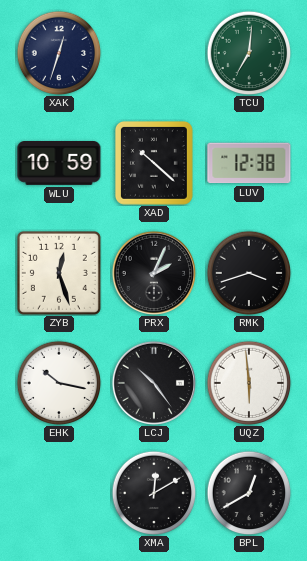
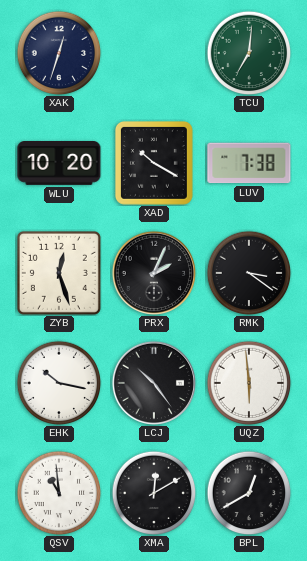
WLU: 10:59 -> 10:20
XAD: 10:22 -> 10:20
LUV: 12:38 -> 7:38
RMK: 3:42 -> 3:21
QSV: none -> 10:59
